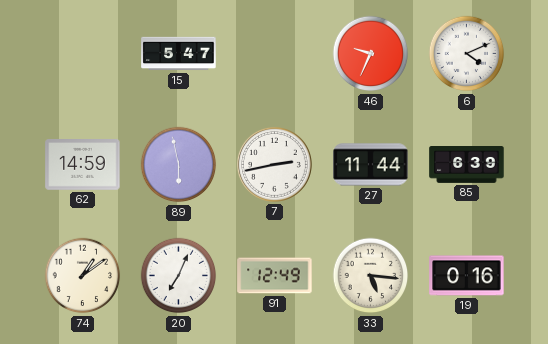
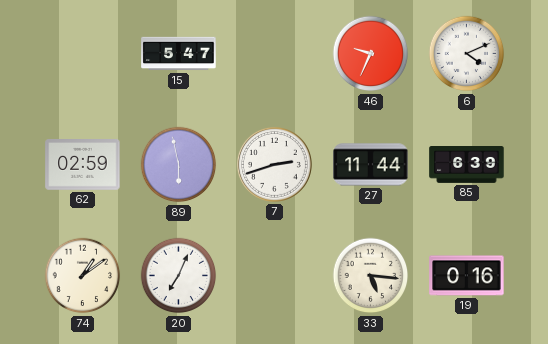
62: 14:59 -> 02:59
7: 2:43 -> 2:42
91: 12:49 -> none
